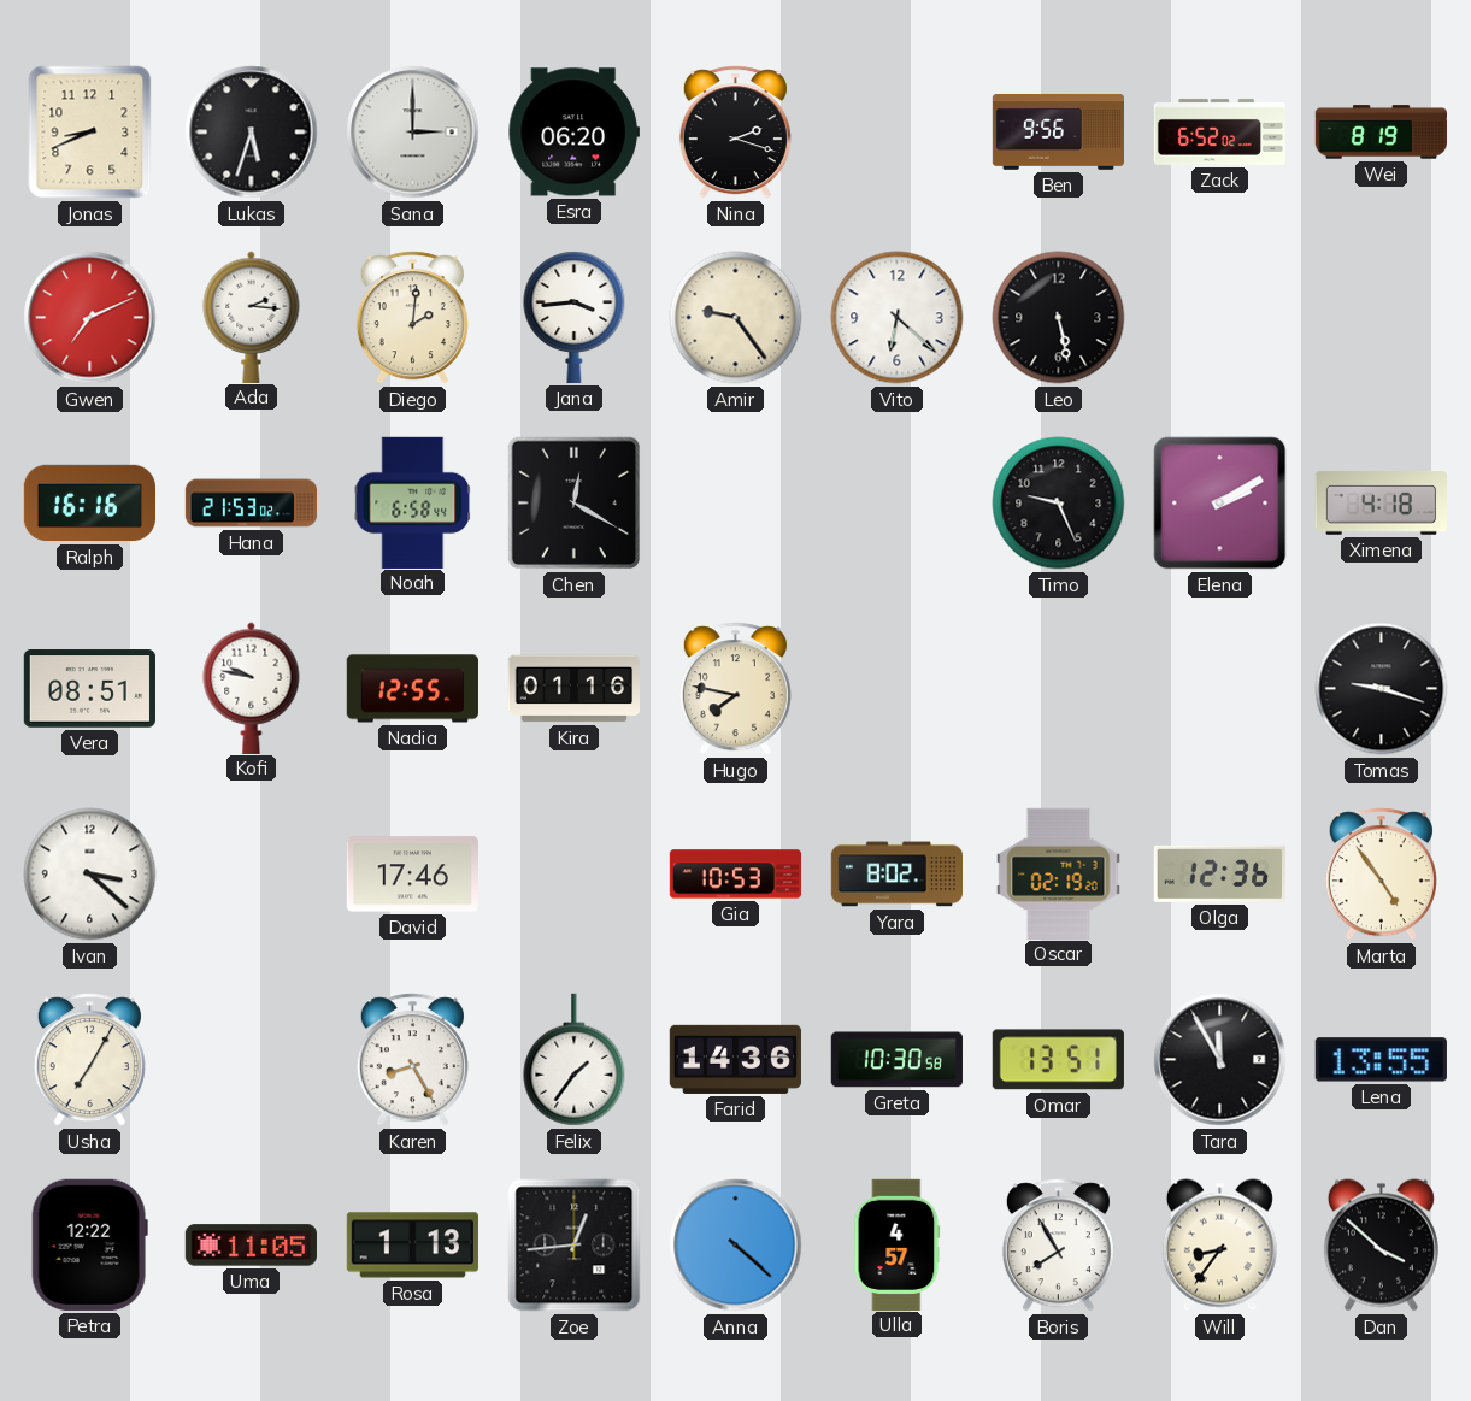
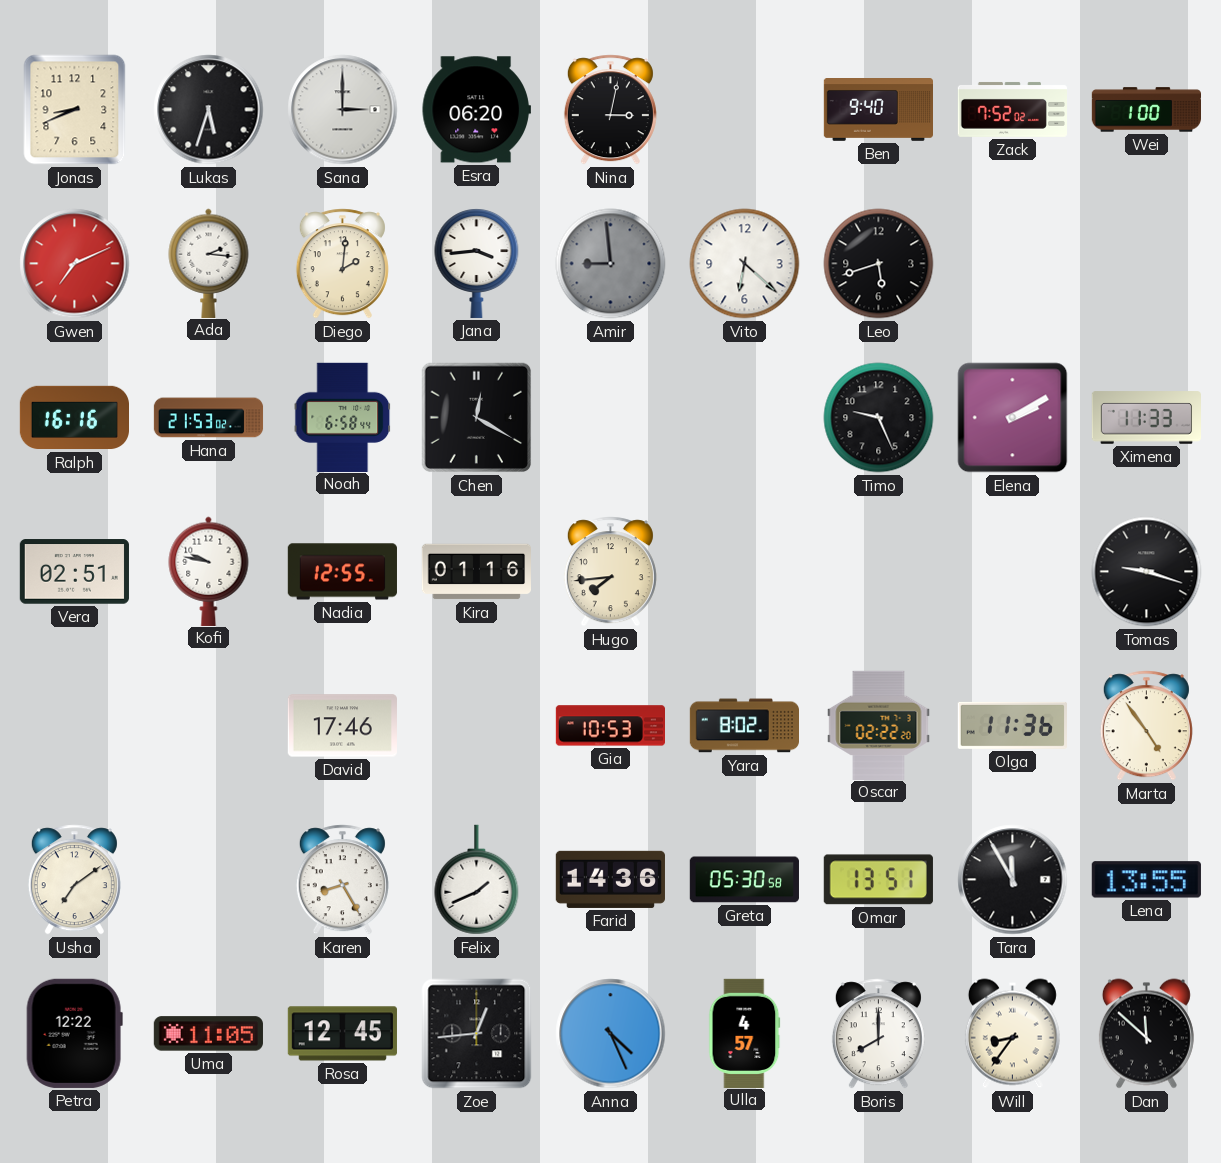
Nina: 2:18 -> 3:02
Ben: 9:56 -> 9:40
Zack: 6:52 -> 7:52
Wei: 8:19 -> 1:00
Amir: 9:24 -> 8:59
Amir dial: cream -> grey
Leo: 5:28 -> 5:42
Ximena: 4:18 -> 11:33
Vera: 08:51 -> 02:51
Hugo: 7:47 -> 7:44
Ivan: 3:22 -> none
Oscar: 02:19 -> 02:22
Olga: 12:36 -> 11:36
Usha: 7:05 -> 7:09
Felix: 1:36 -> 1:41
Greta: 10:30 -> 05:30
Rosa: 1:13 -> 12:45
Anna: 4:22 -> 4:26
Boris: 7:55 -> 8:00
Dan: 3:52 -> 11:52
